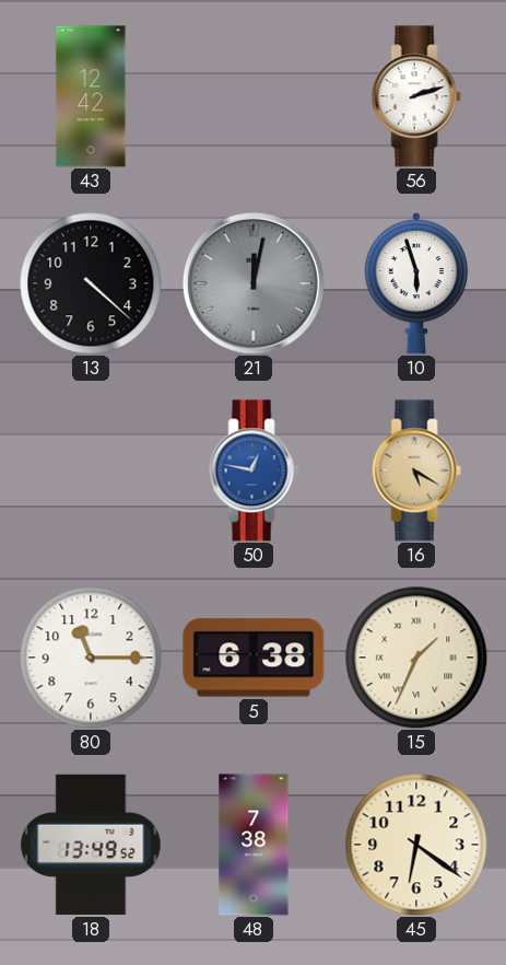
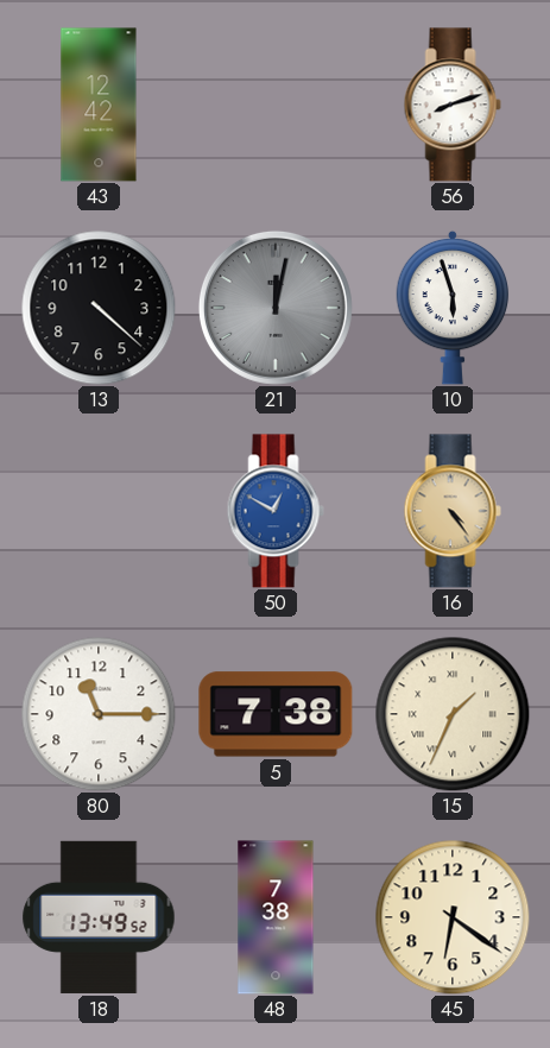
56: 2:12 -> 8:12
50: 12:47 -> 12:50
16: 5:20 -> 4:24
5: 6:38 -> 7:38
